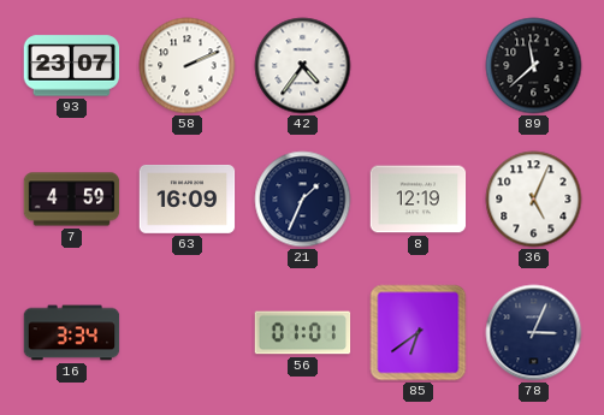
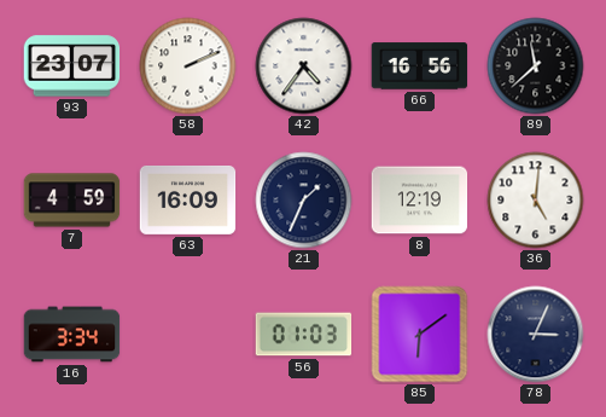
66: none -> 16:56
36: 5:04 -> 5:01
56: 01:01 -> 01:03
85: 6:39 -> 6:09
